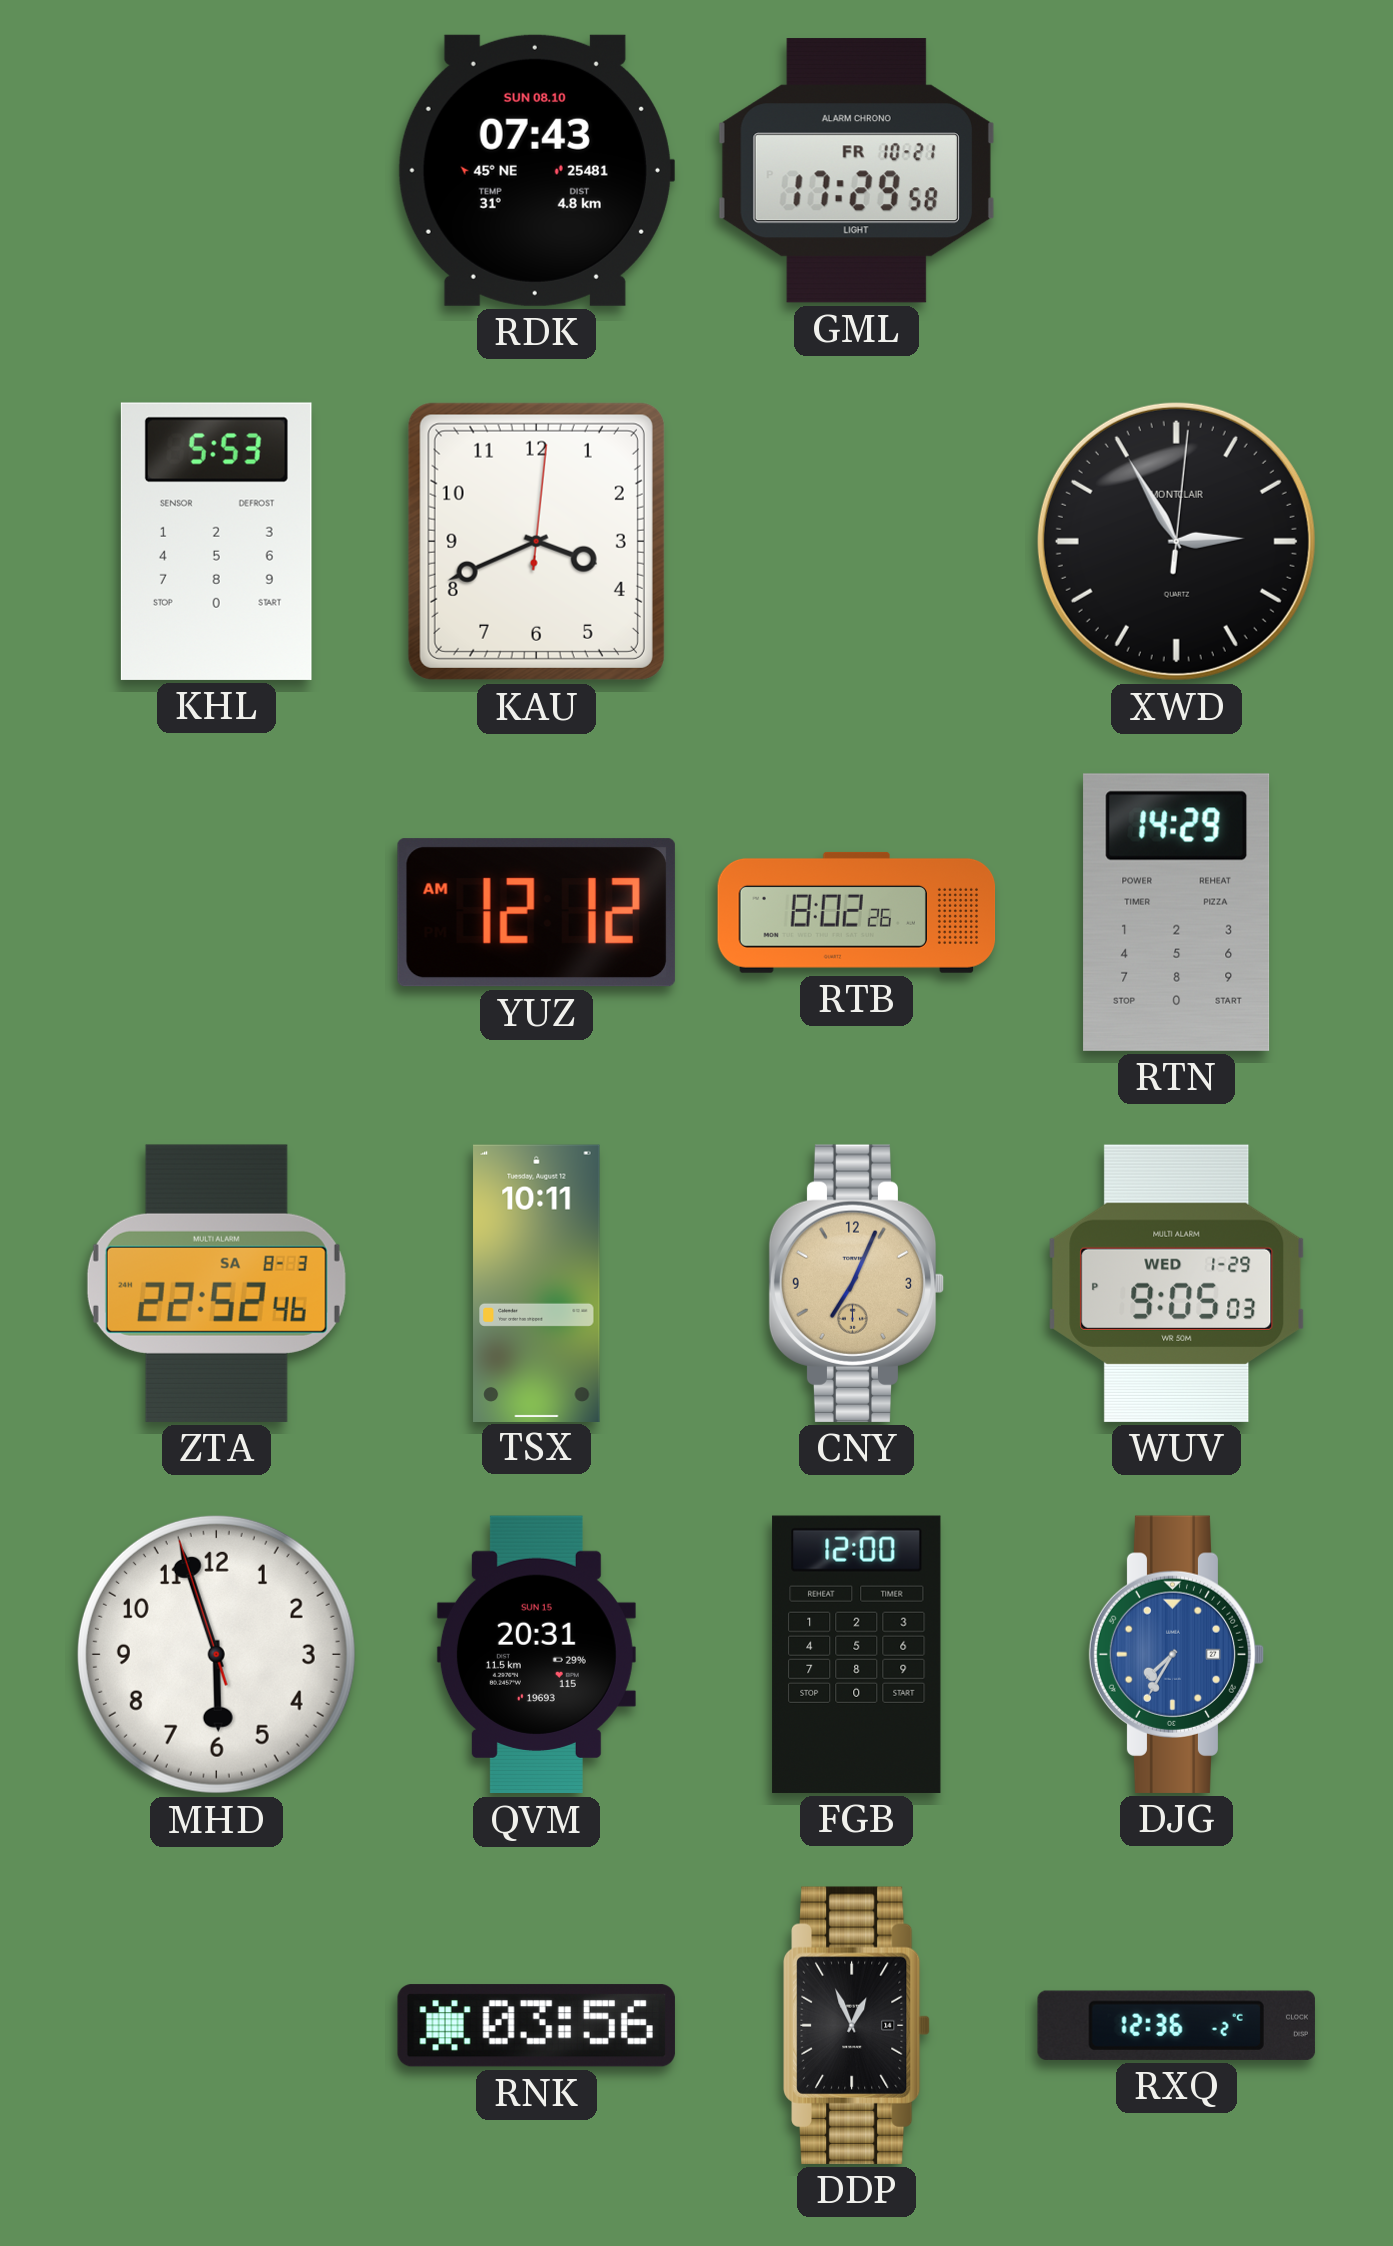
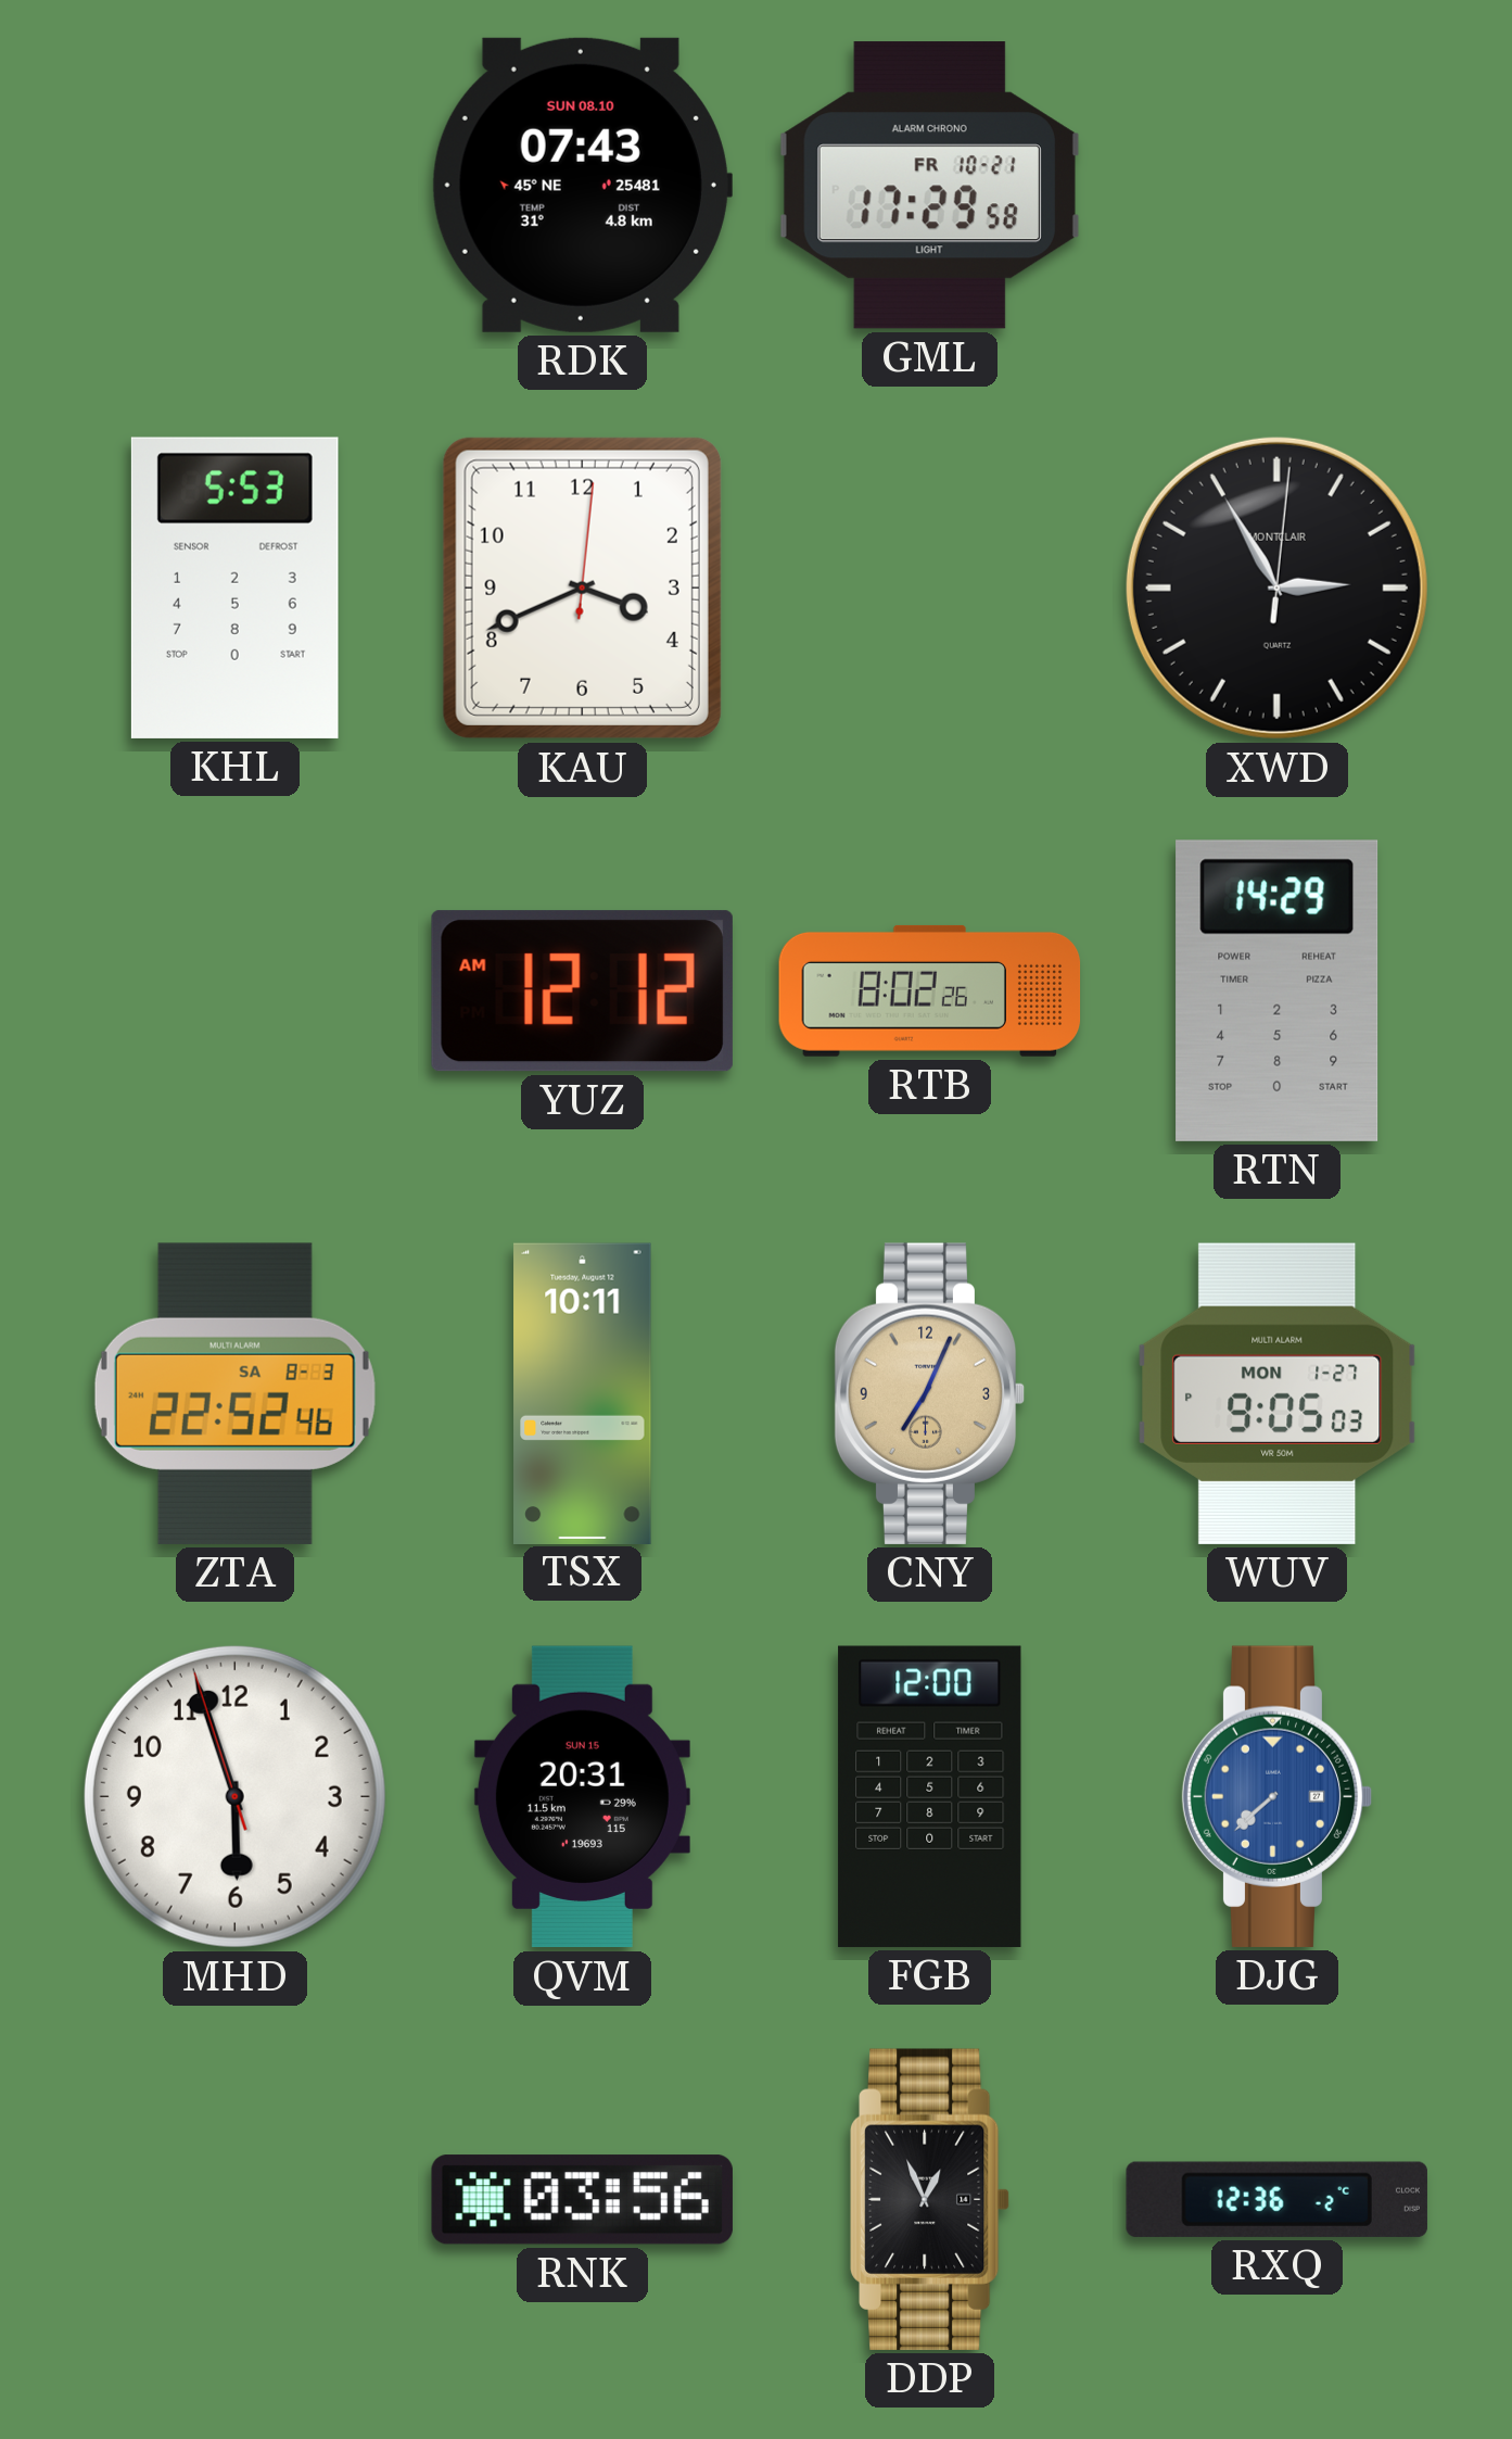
WUV date: WED 1-29 -> MON 1-27
DJG: 7:35 -> 7:38
